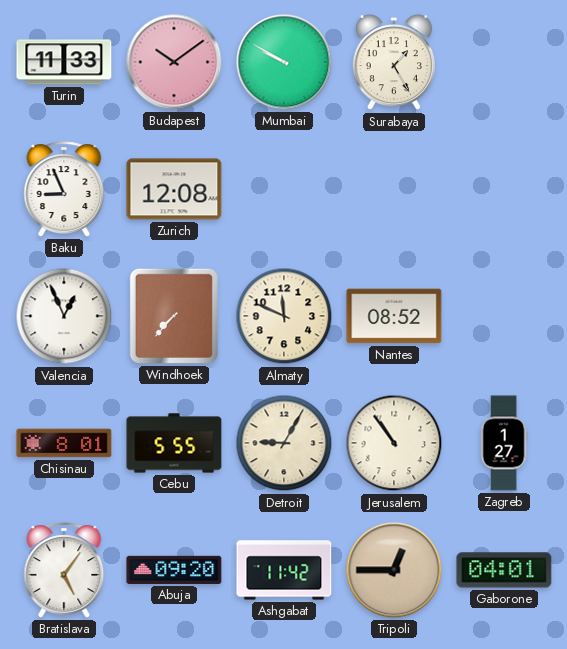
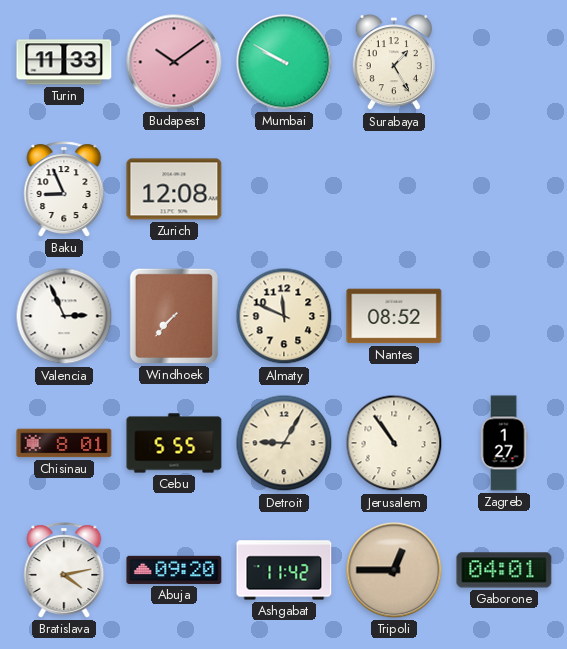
Valencia: 12:56 -> 2:56
Bratislava: 5:06 -> 4:13
